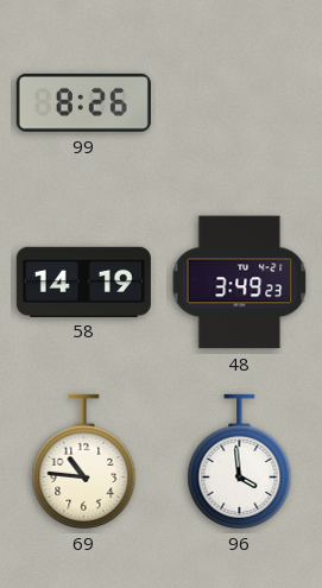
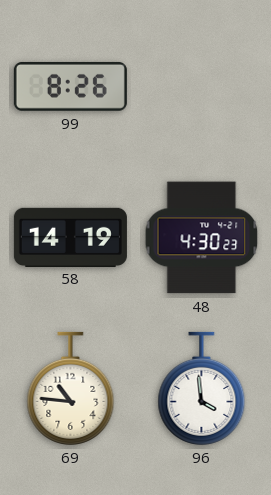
48: 3:49 -> 4:30
